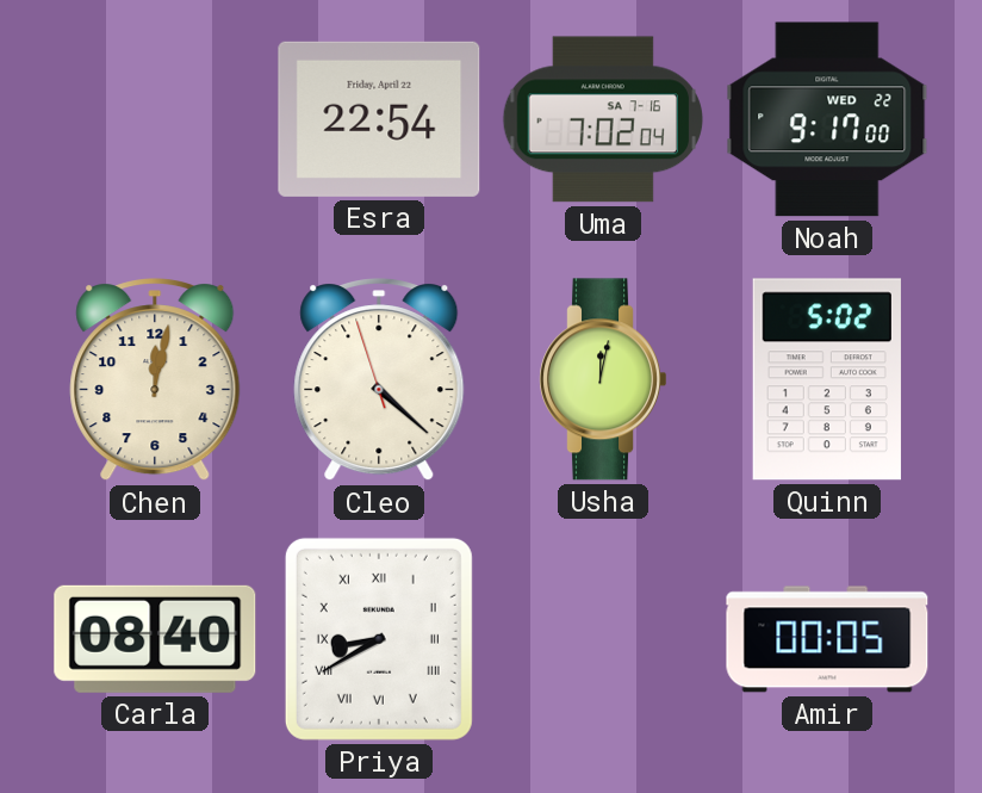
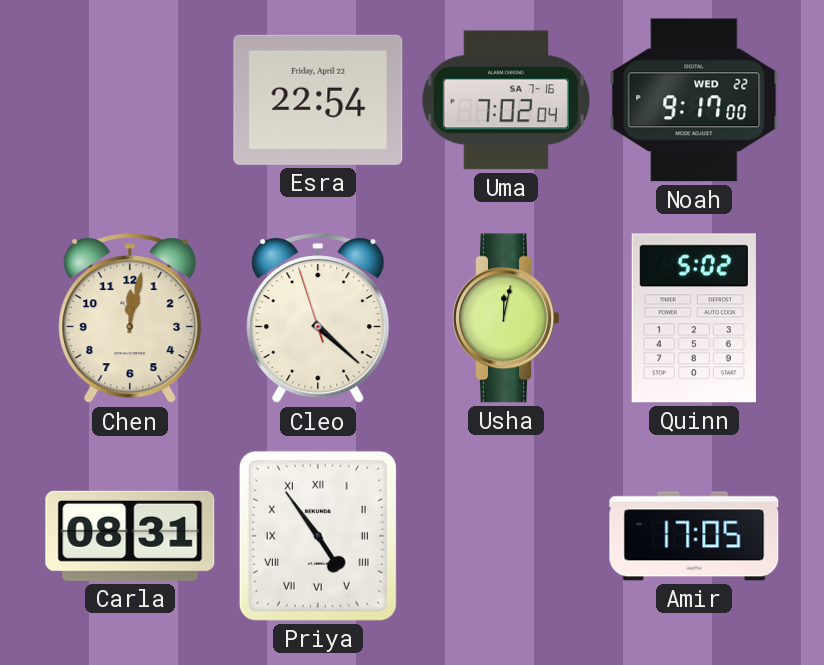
Carla: 08:40 -> 08:31
Priya: 8:40 -> 4:54
Amir: 00:05 -> 17:05
